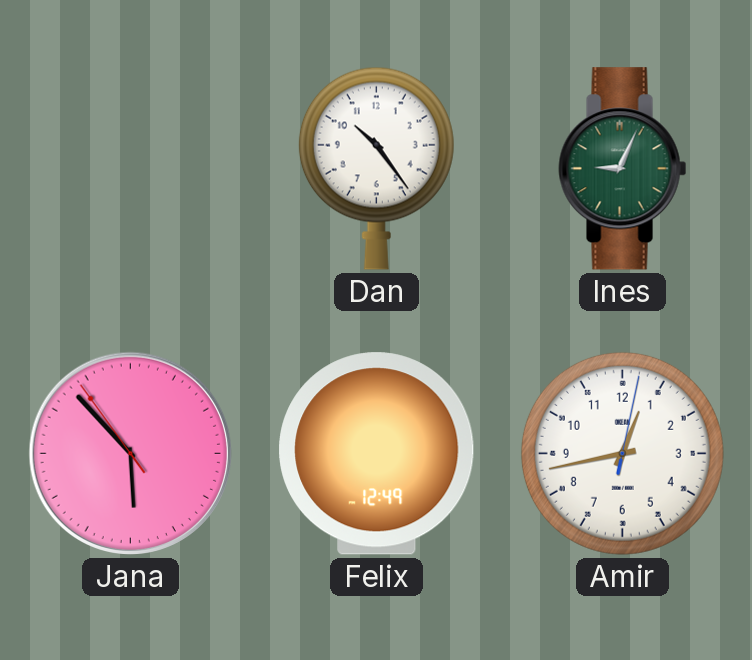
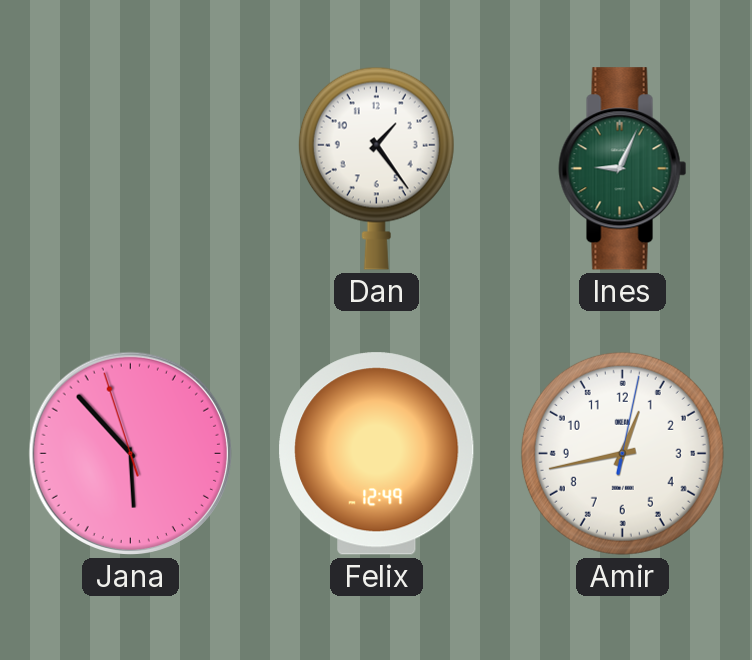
Dan: 10:24 -> 1:24
Jana: 5:52:54 -> 5:52:57
